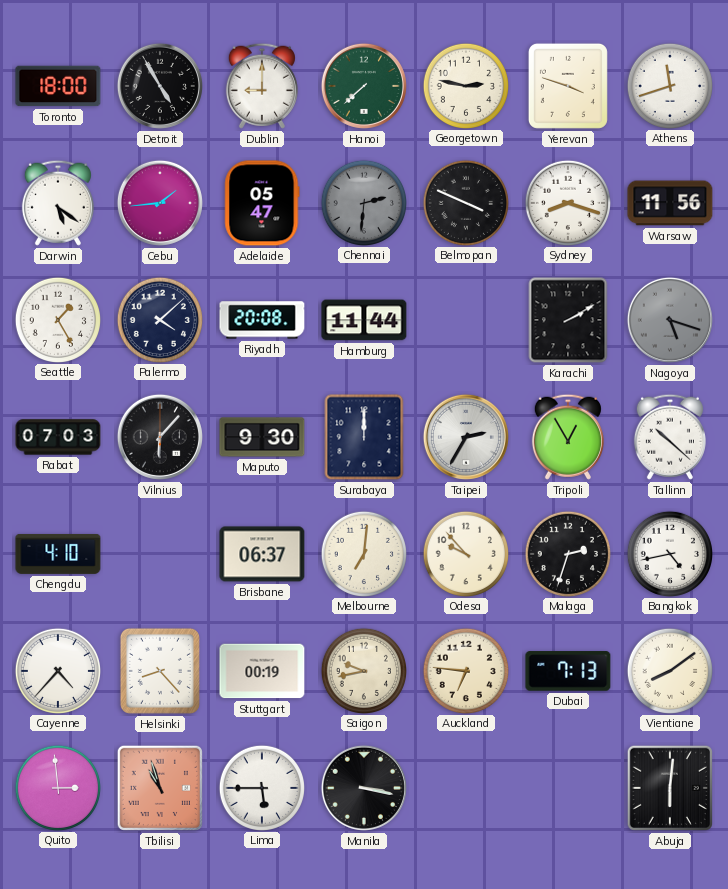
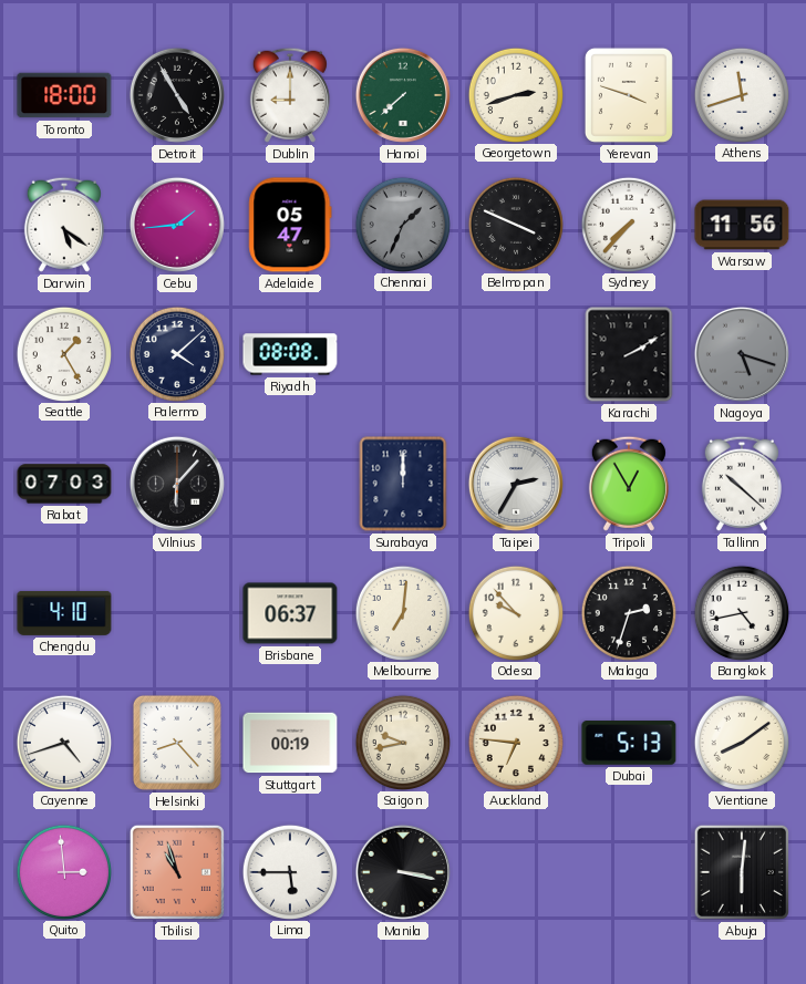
Georgetown: 2:47 -> 2:42
Chennai: 2:31 -> 1:34
Sydney: 8:18 -> 7:37
Riyadh: 20:08 -> 08:08
Hamburg: 11:44 -> none
Maputo: 9:30 -> none
Cayenne: 4:37 -> 4:42
Dubai: 7:13 -> 5:13
